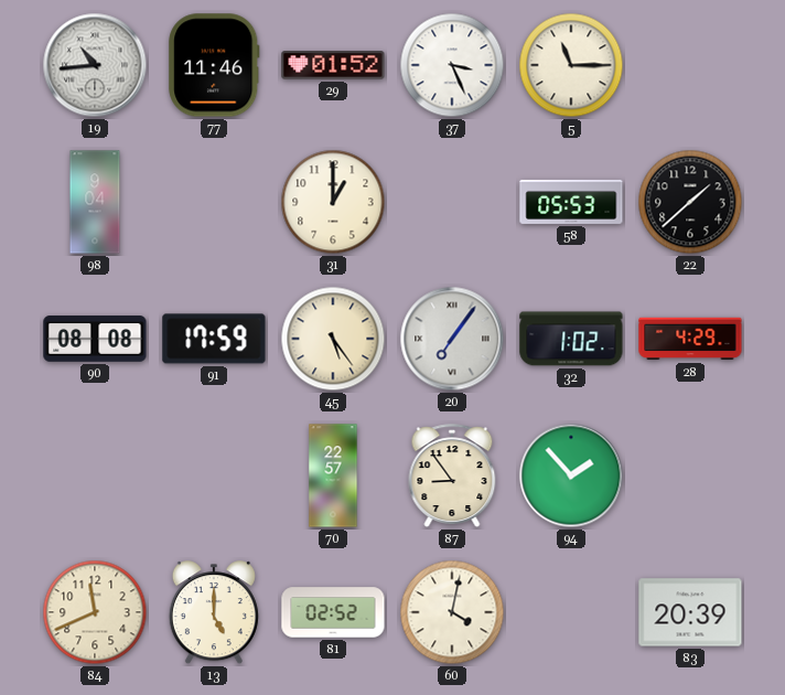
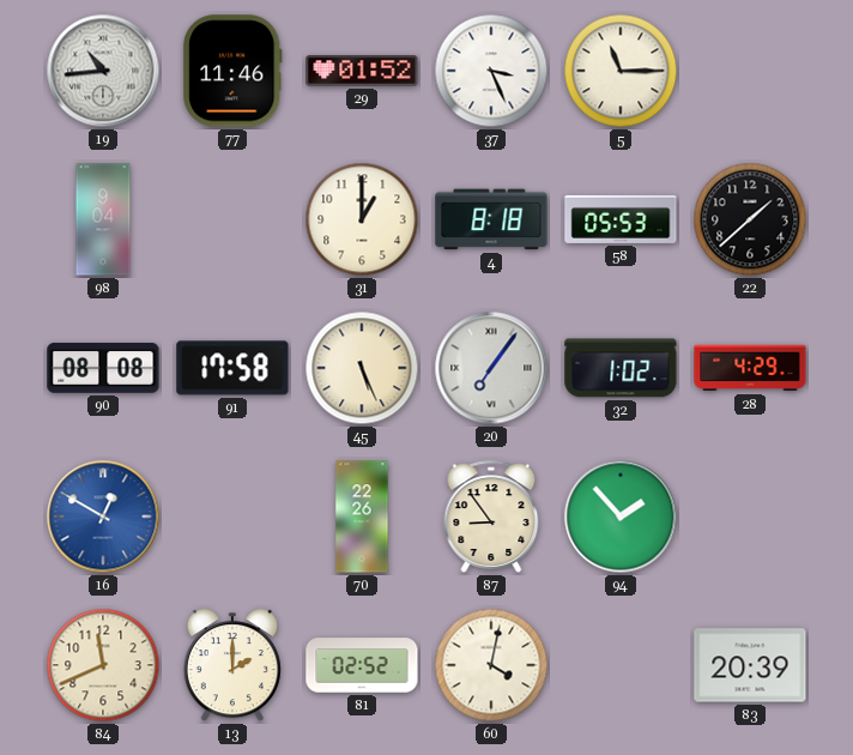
4: none -> 8:18
91: 17:59 -> 17:58
45: 5:24 -> 5:26
16: none -> 12:50
70: 22:57 -> 22:26
13: 5:00 -> 2:00
